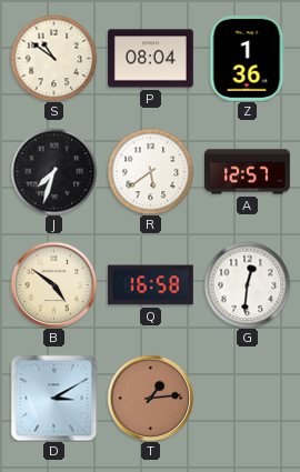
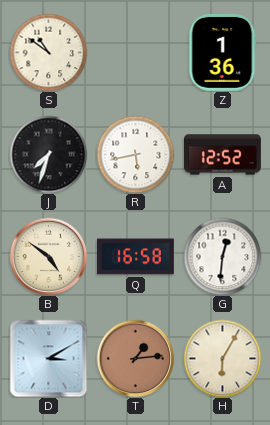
P: 08:04 -> none
R: 5:39 -> 5:43
A: 12:57 -> 12:52
H: none -> 6:05
